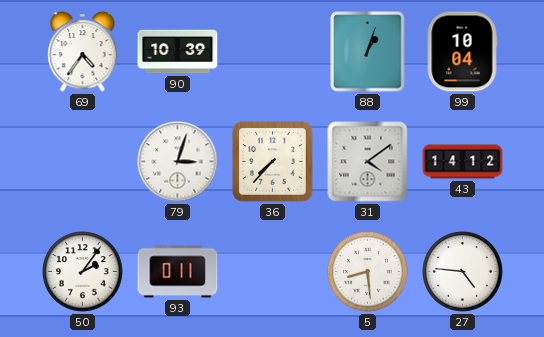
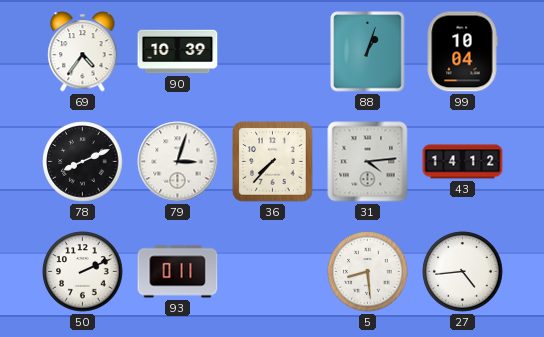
78: none -> 8:11
31: 4:09 -> 4:14
50: 2:06 -> 2:11
27: 4:46 -> 4:44
